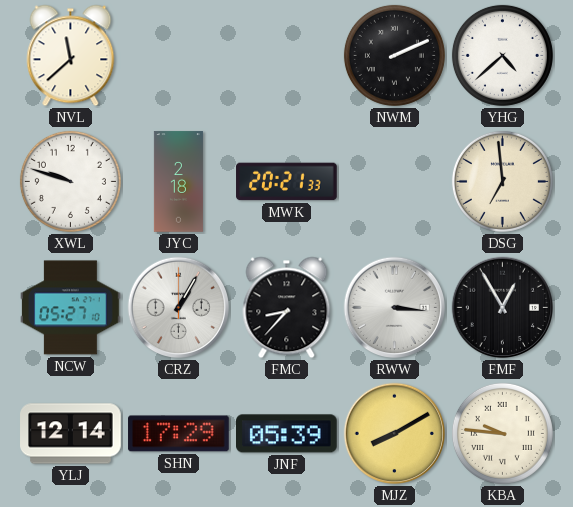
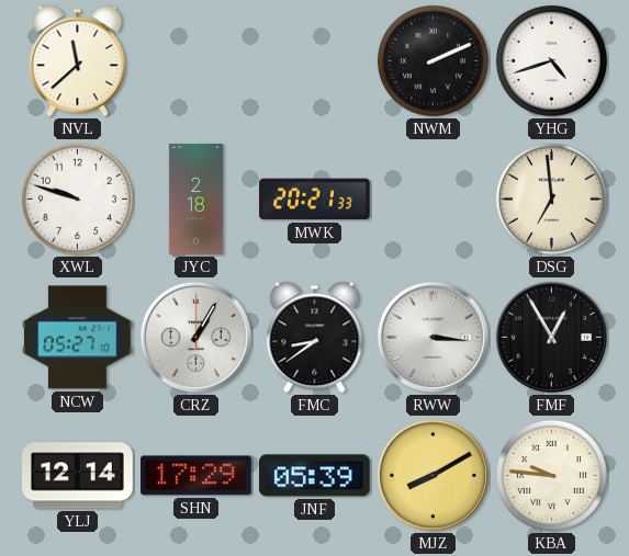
YHG: 4:38 -> 4:42
FMC: 8:37 -> 8:39
